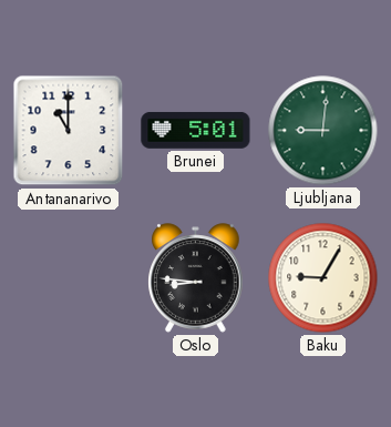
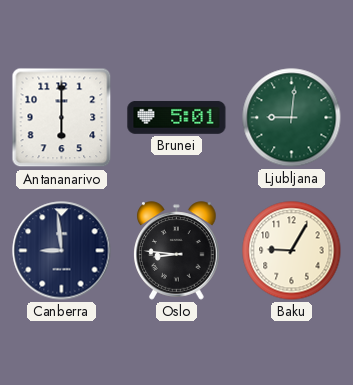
Antananarivo: 11:00 -> 6:00
Canberra: none -> 8:59
